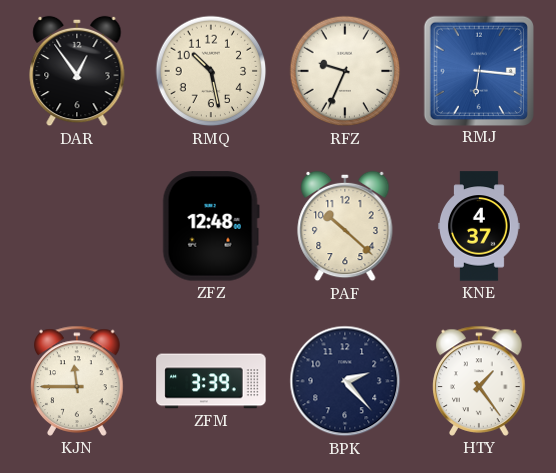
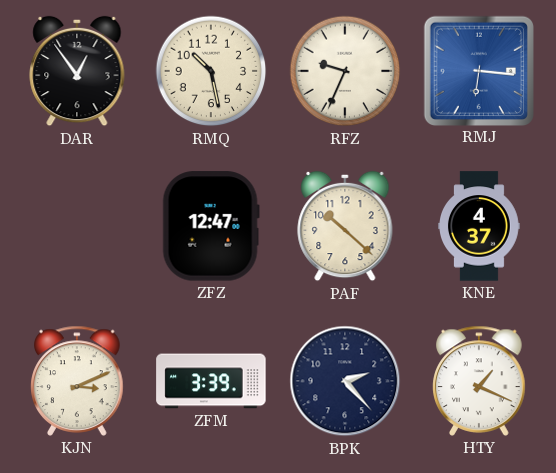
ZFZ: 12:48 -> 12:47
KJN: 11:45 -> 3:11
HTY: 1:24 -> 1:19
